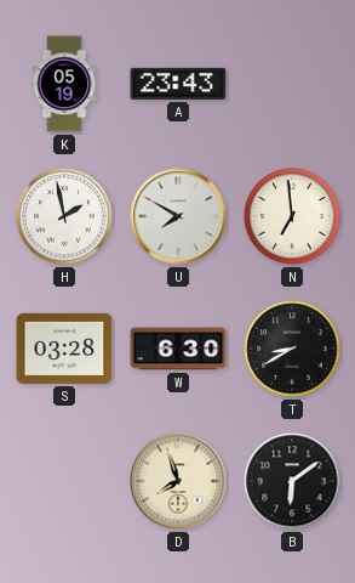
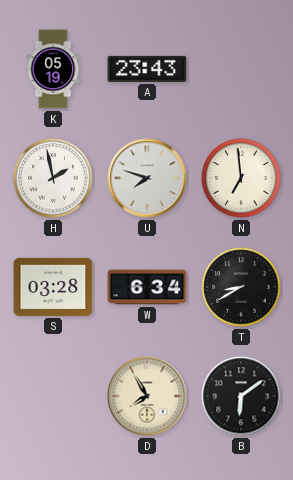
U: 7:50 -> 7:48
W: 6:30 -> 6:34
D: 7:57 -> 7:55
